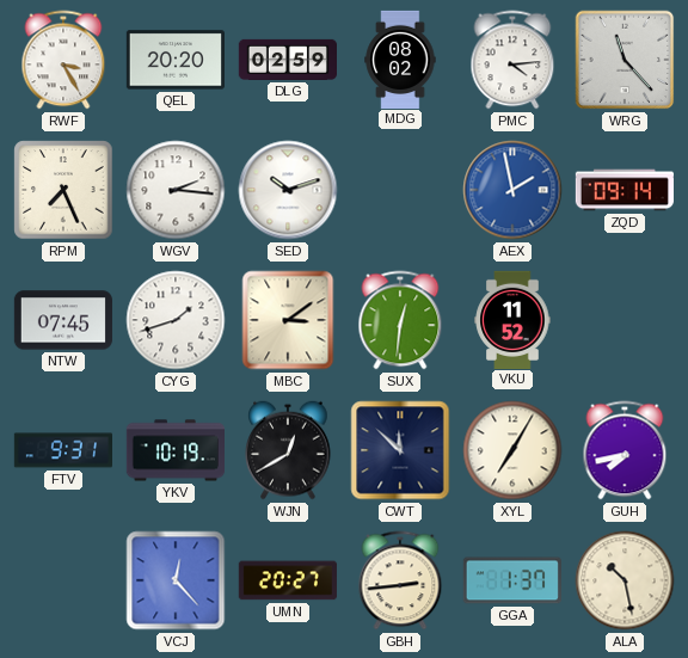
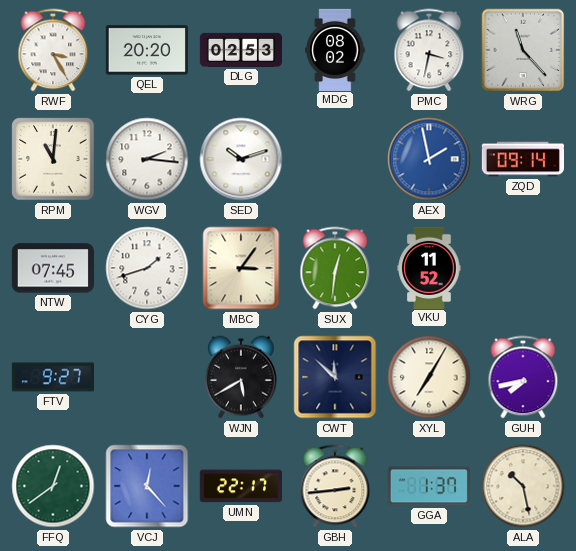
DLG: 02:59 -> 02:53
PMC: 4:14 -> 3:32
RPM: 7:26 -> 11:01
MBC: 3:09 -> 3:06
FTV: 9:31 -> 9:27
YKV: 10:19 -> none
WJN: 12:40 -> 5:40
FFQ: none -> 12:39
UMN: 20:27 -> 22:17
